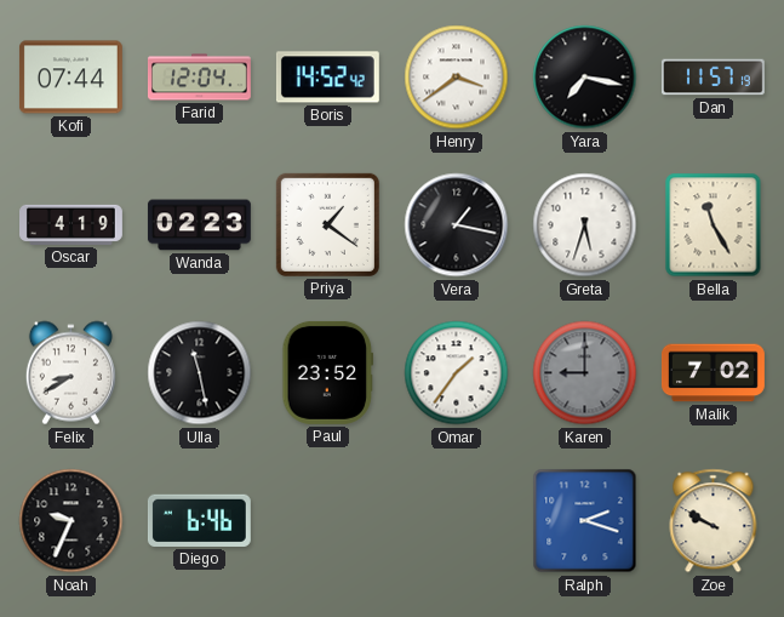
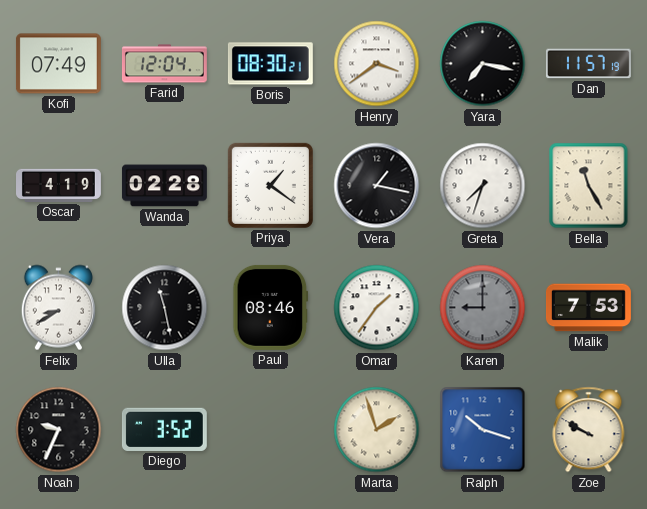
Kofi: 07:44 -> 07:49
Boris: 14:52 -> 08:30
Wanda: 02:23 -> 02:28
Greta: 5:33 -> 7:33
Paul: 23:52 -> 08:46
Malik: 7:02 -> 7:53
Diego: 6:46 -> 3:52
Marta: none -> 1:57
Ralph: 2:18 -> 10:18
